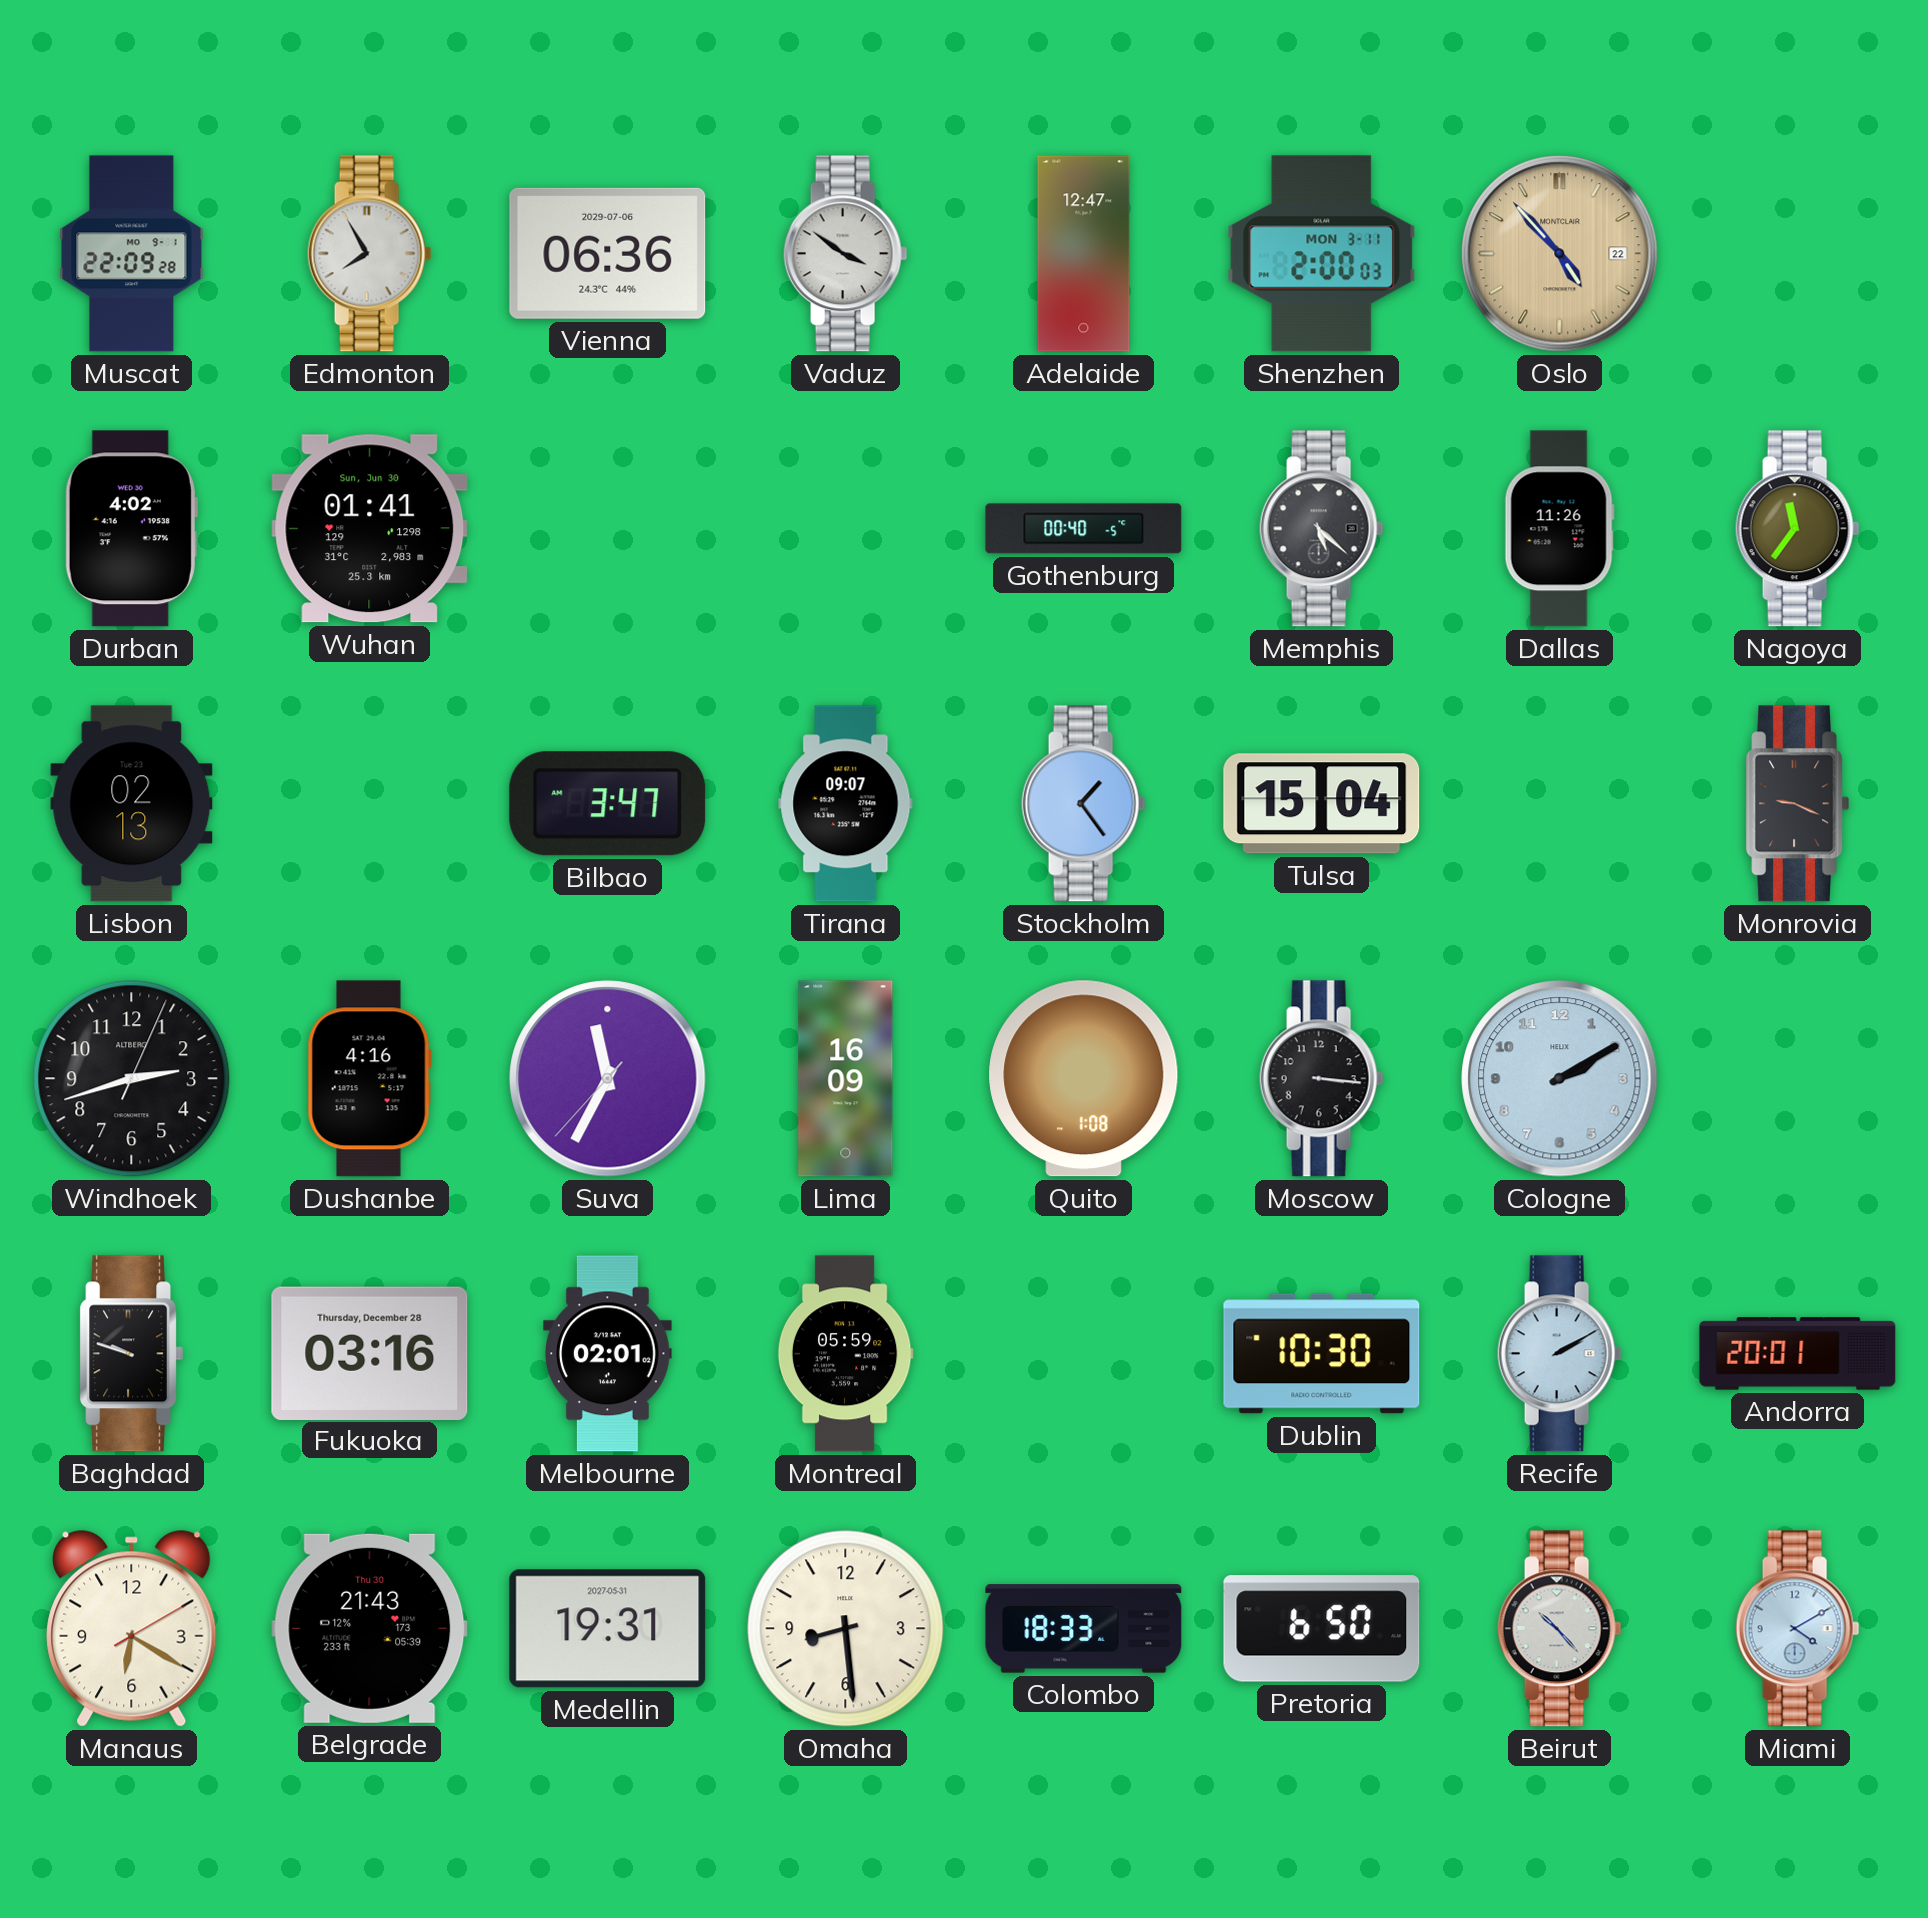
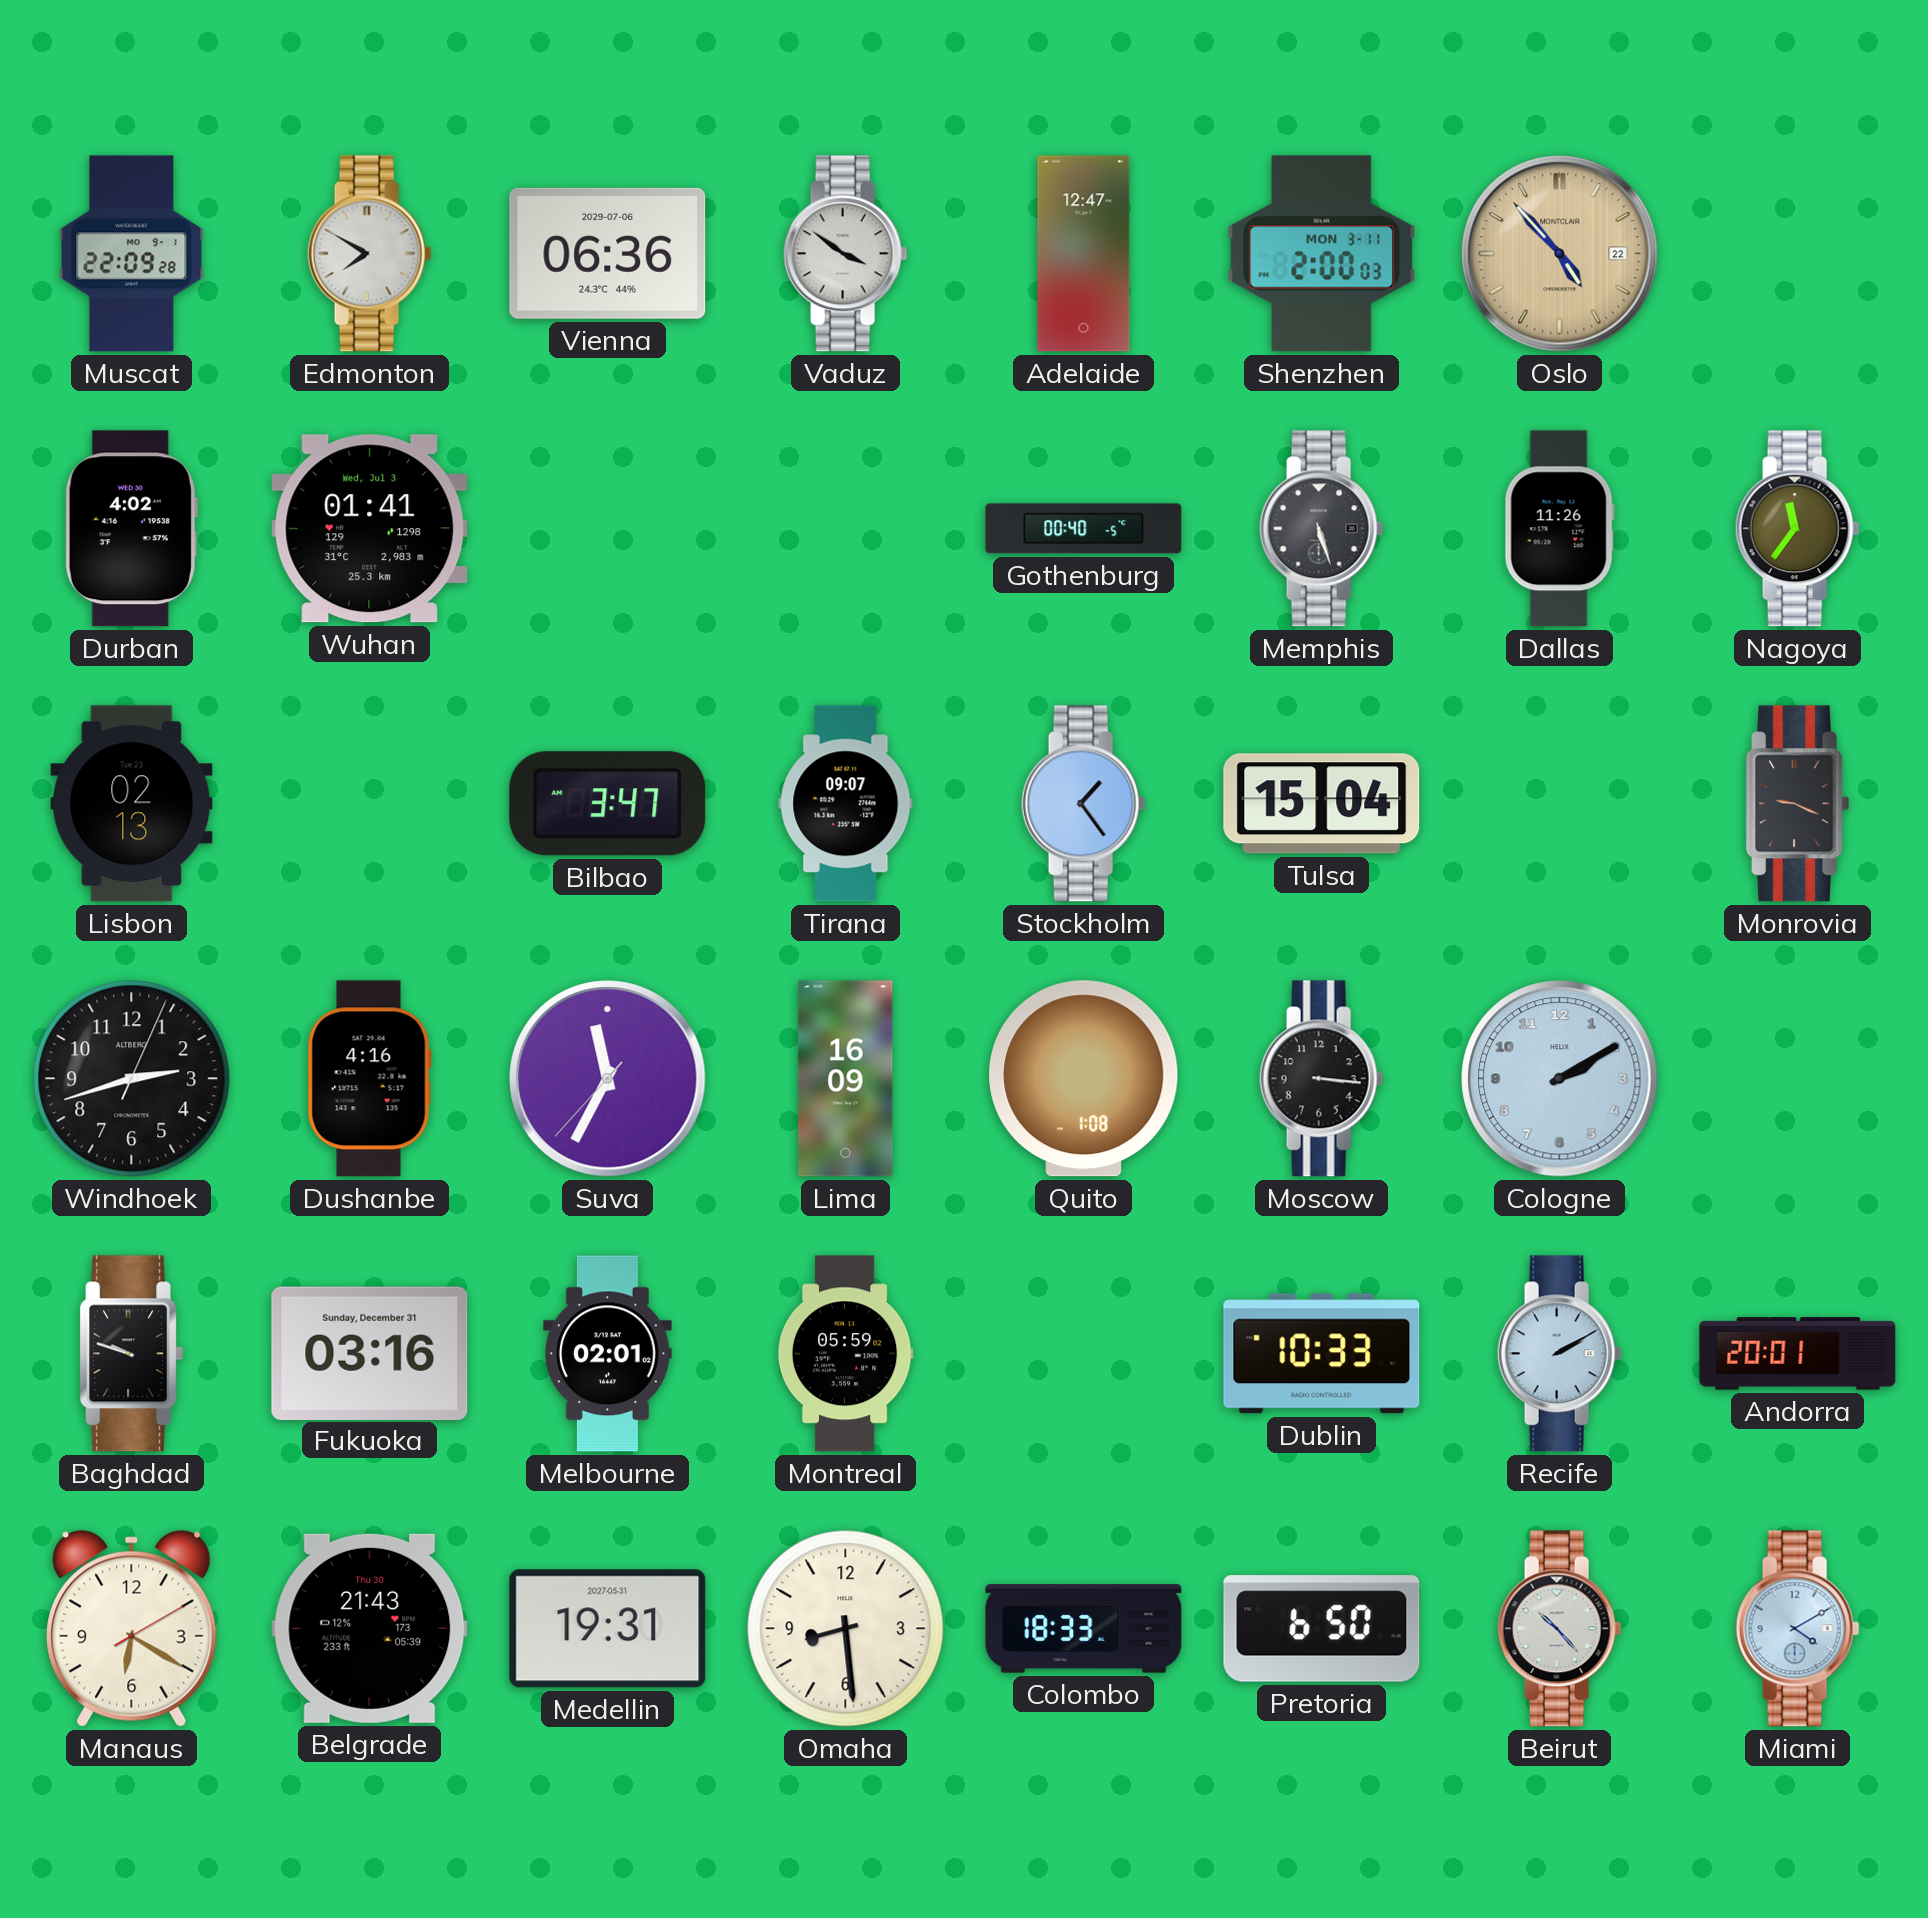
Edmonton: 7:55 -> 7:50
Wuhan date: Sun, Jun 30 -> Wed, Jul 3
Memphis: 5:22 -> 5:27
Fukuoka date: Thursday, December 28 -> Sunday, December 31
Dublin: 10:30 -> 10:33
